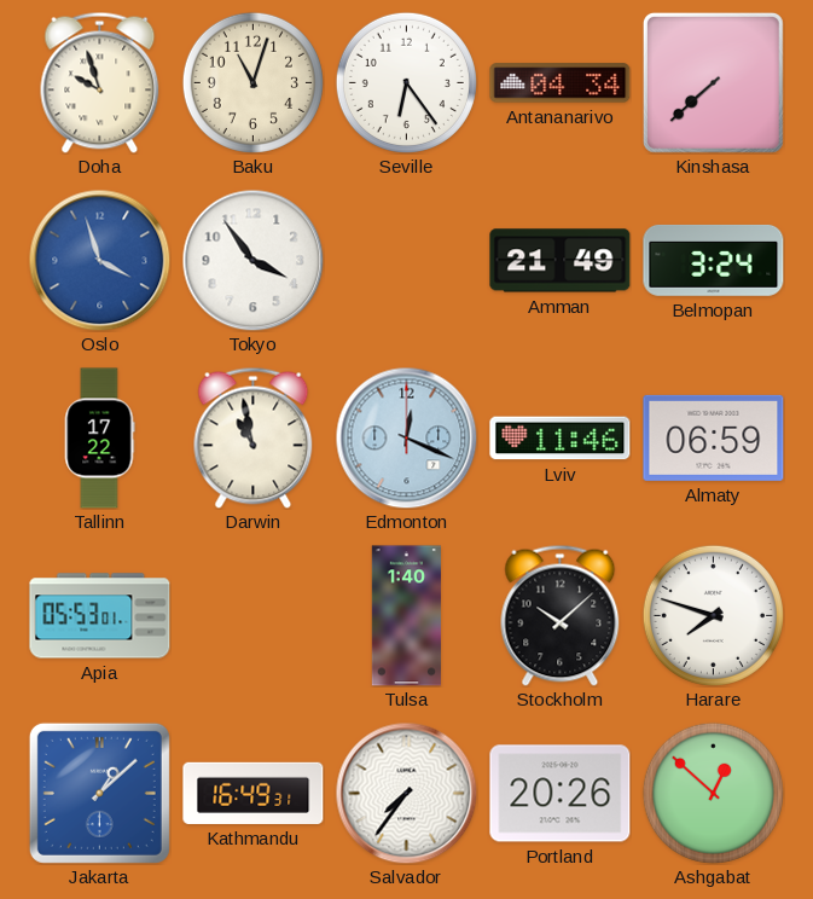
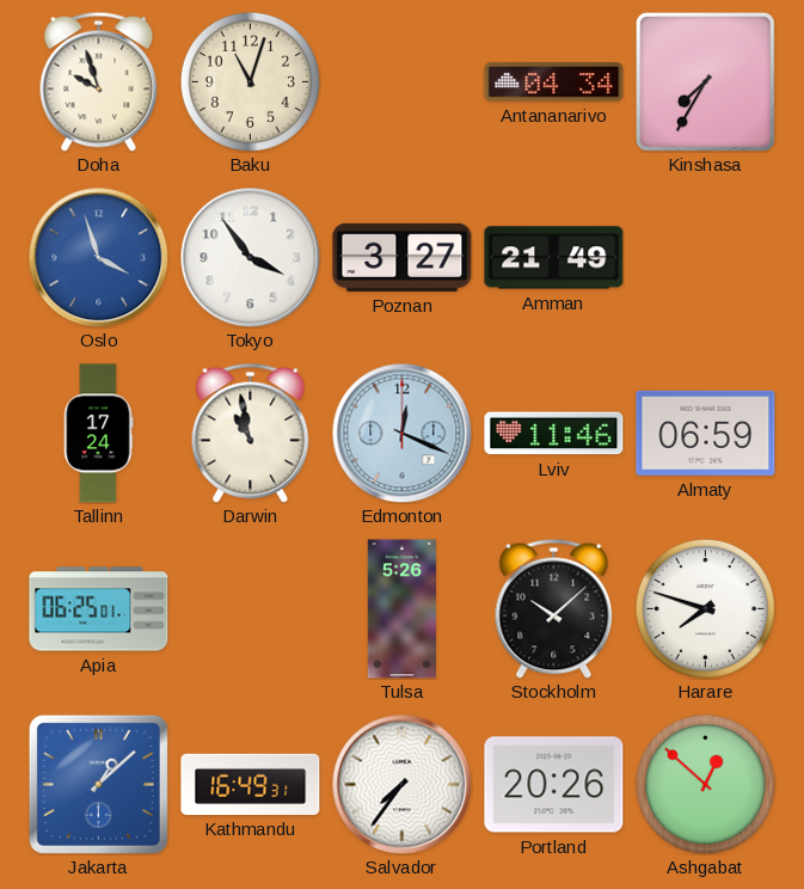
Seville: 6:24 -> none
Kinshasa: 7:38 -> 7:35
Poznan: none -> 3:27
Belmopan: 3:24 -> none
Tallinn: 17:22 -> 17:24
Apia: 05:53 -> 06:25
Tulsa: 1:40 -> 5:26
